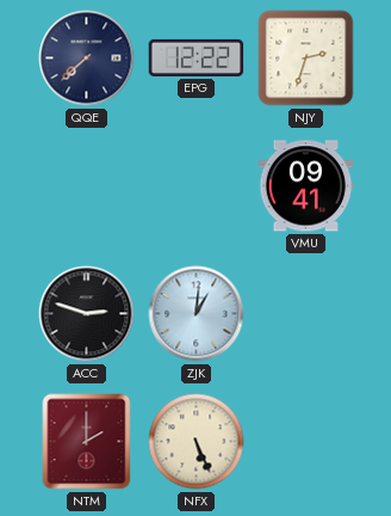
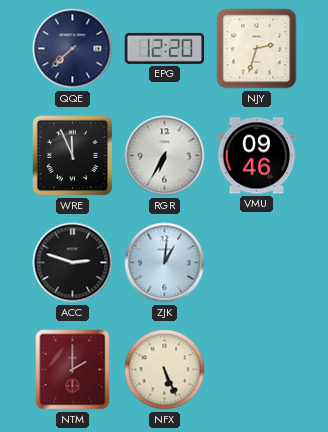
EPG: 12:22 -> 12:20
WRE: none -> 11:56
RGR: none -> 6:35
VMU: 09:41 -> 09:46
